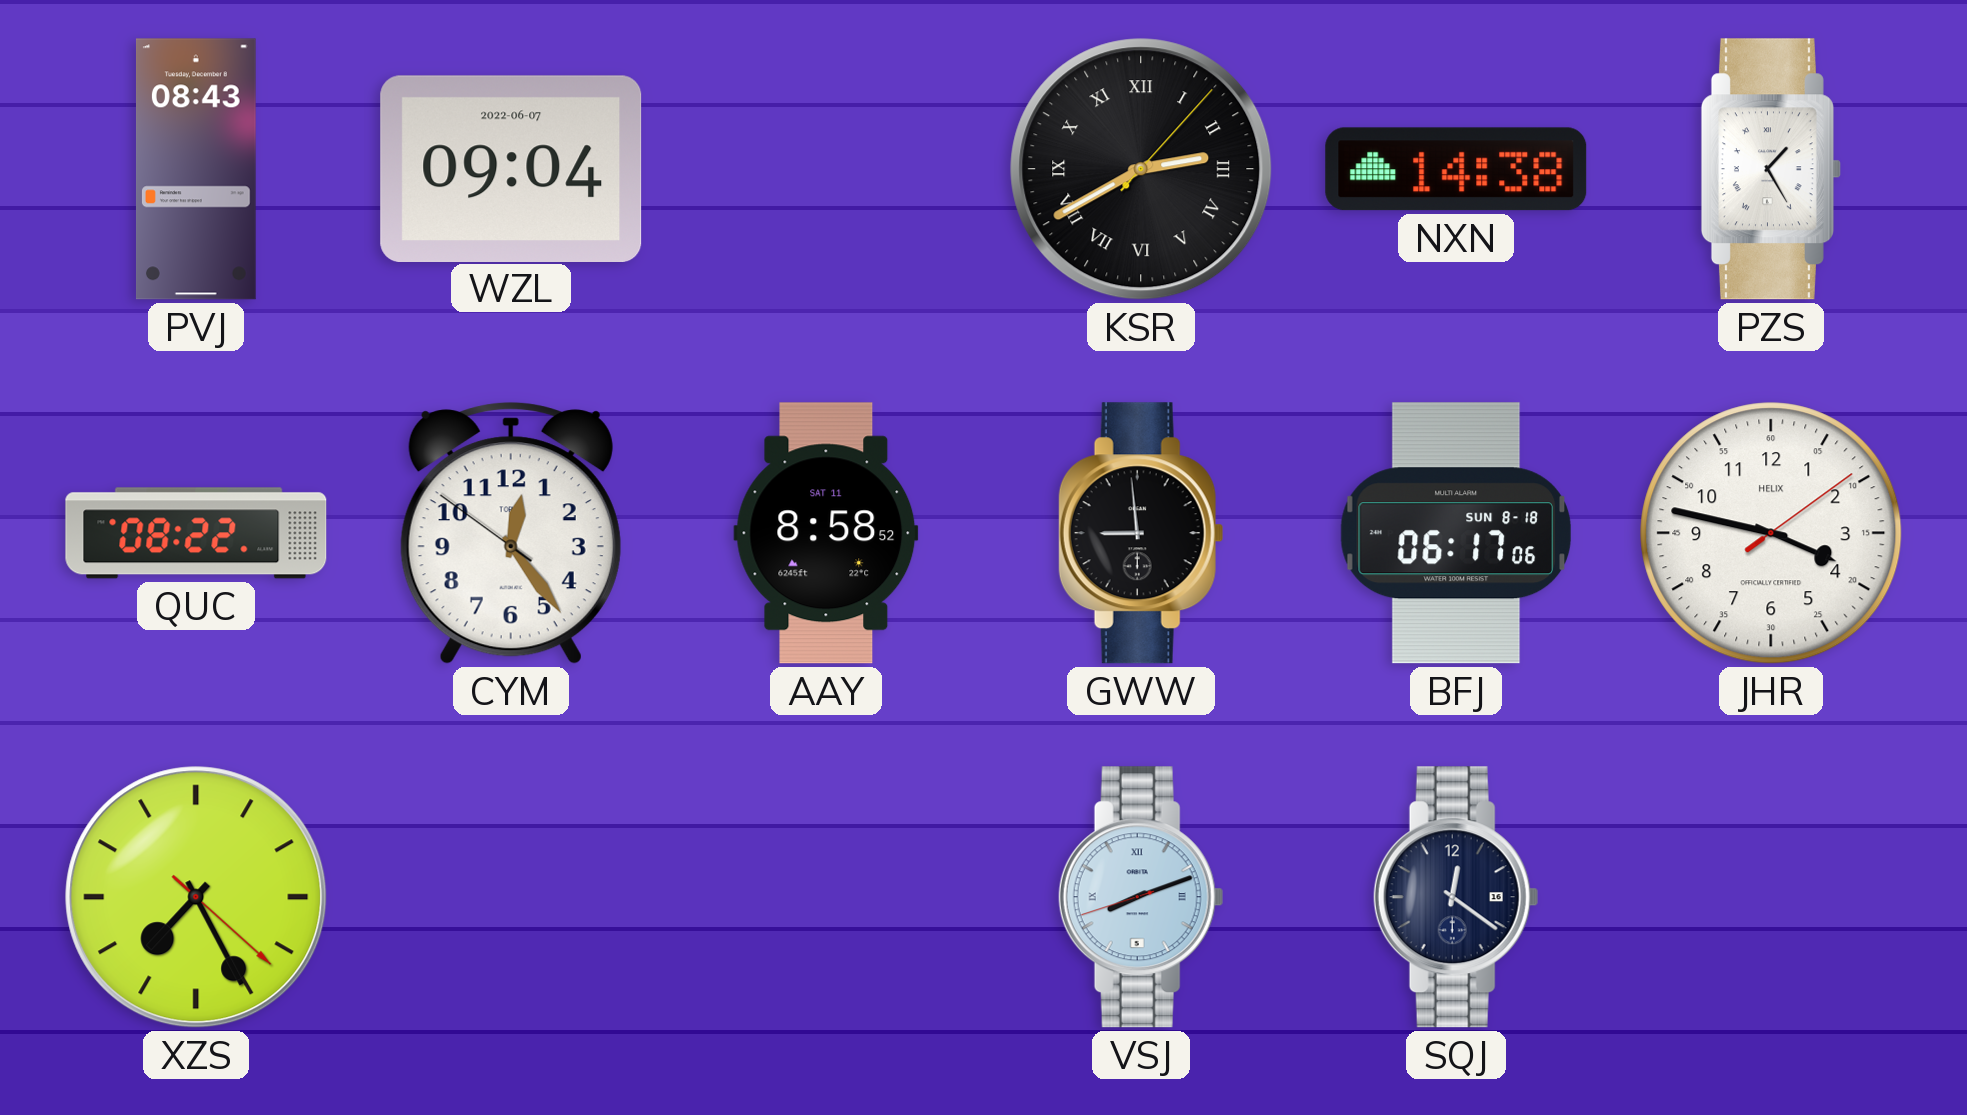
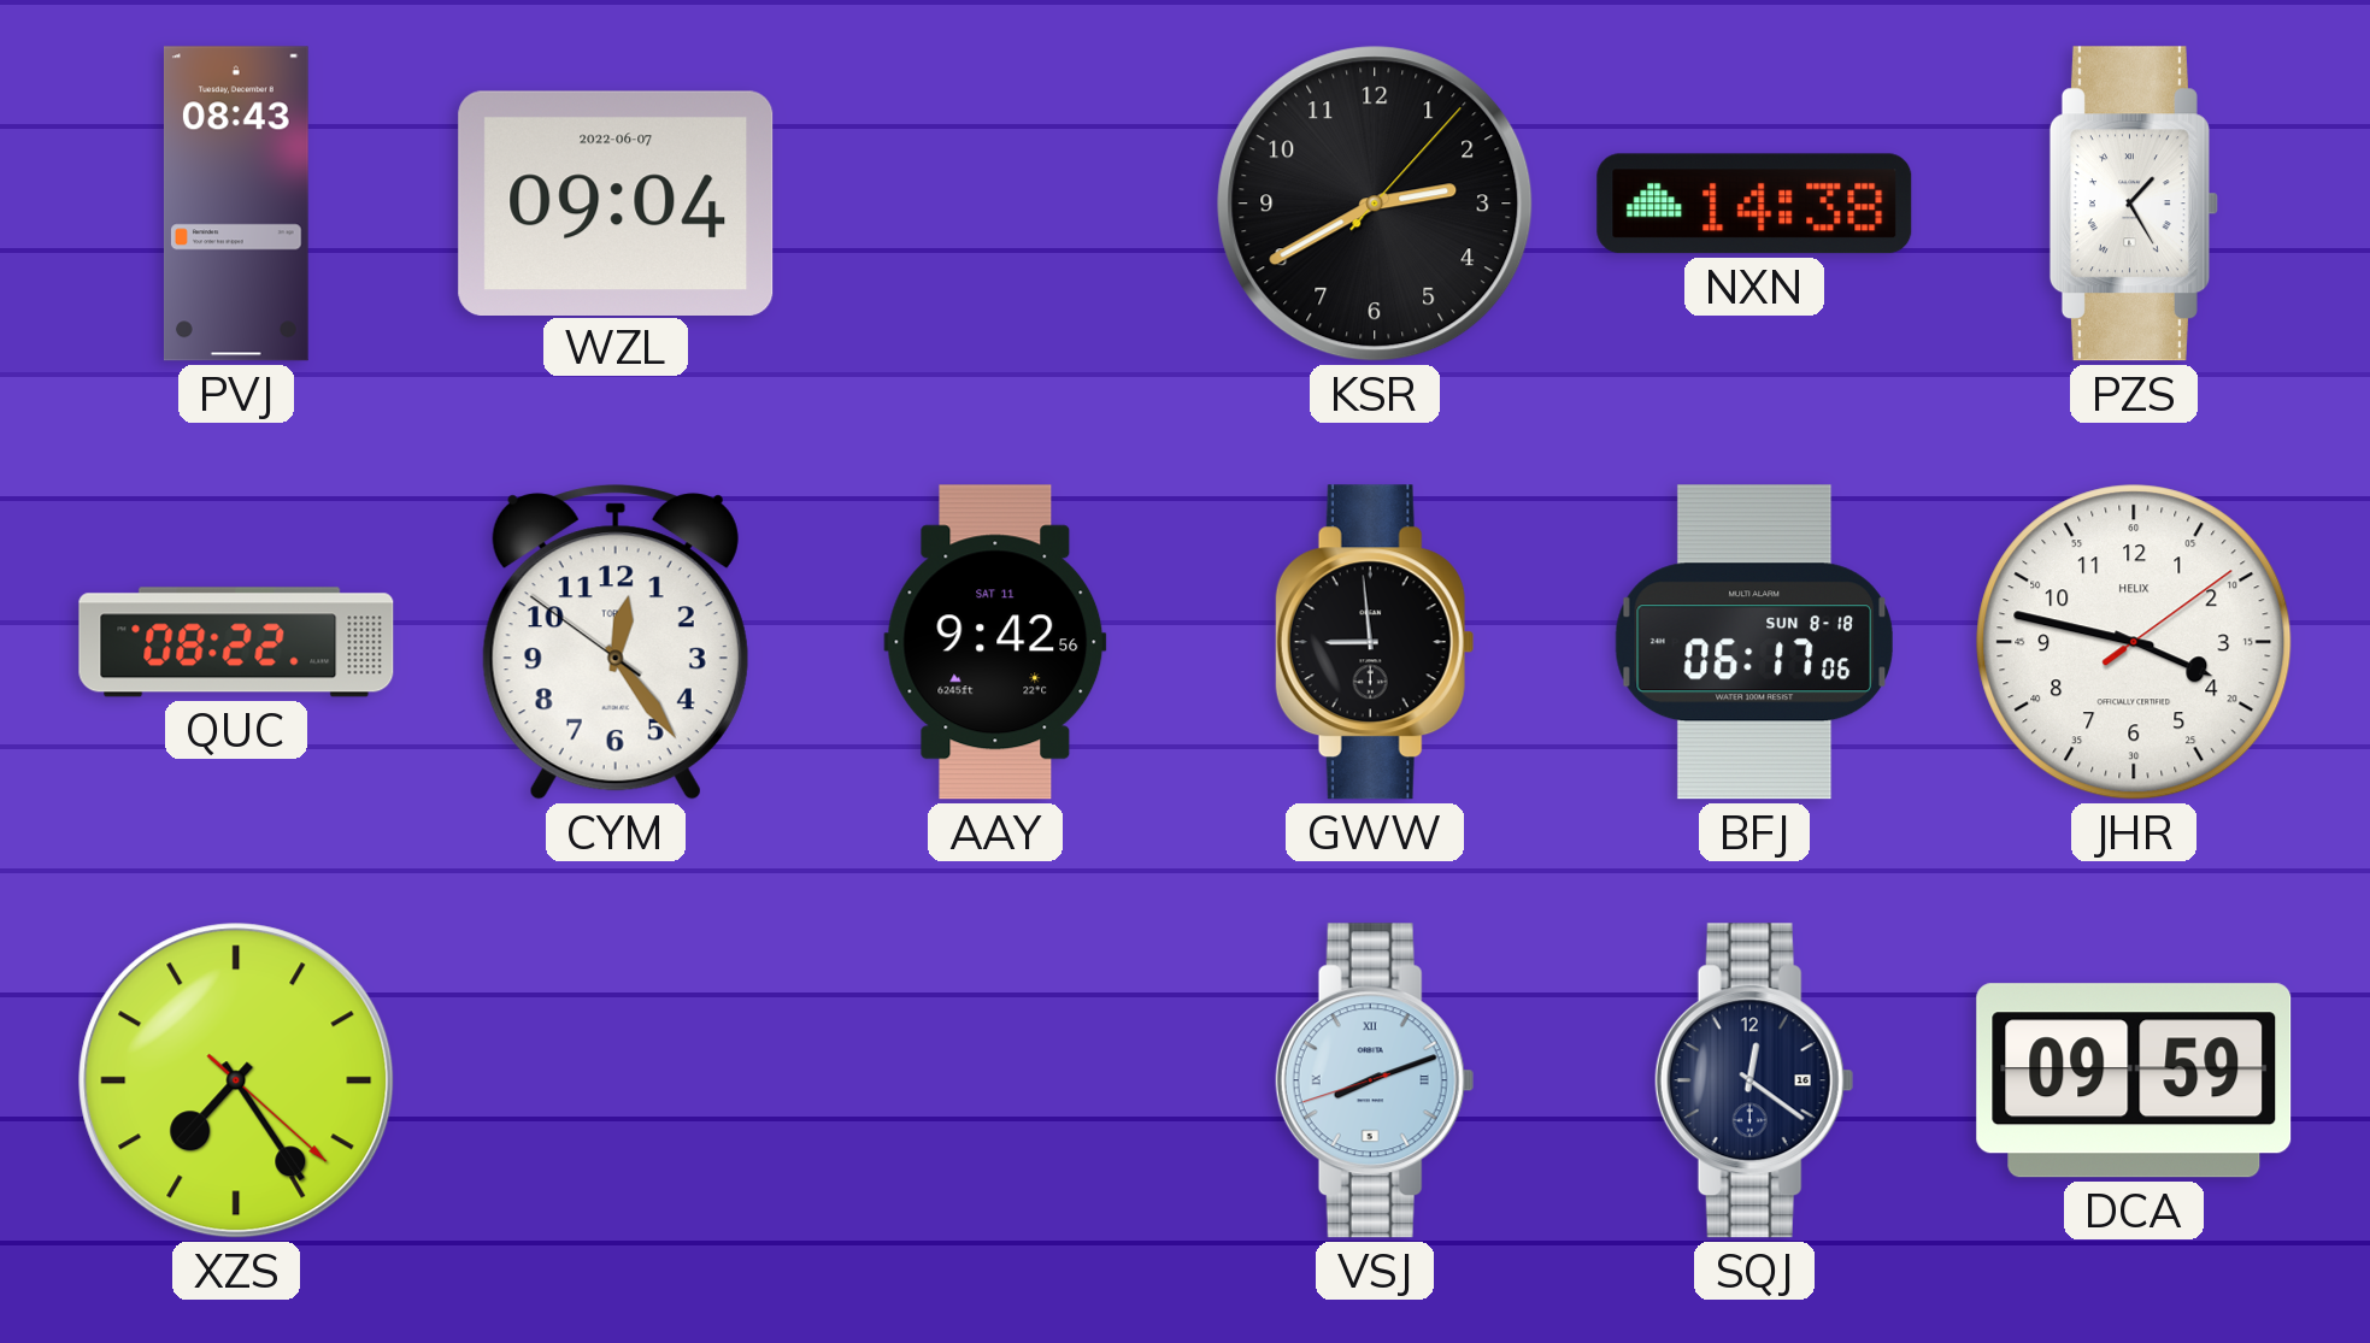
KSR numerals: Roman -> Arabic
AAY: 8:58 -> 9:42
XZS: 7:25 -> 7:24
DCA: none -> 09:59
